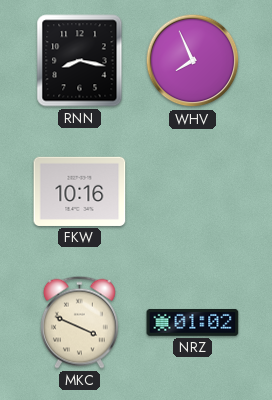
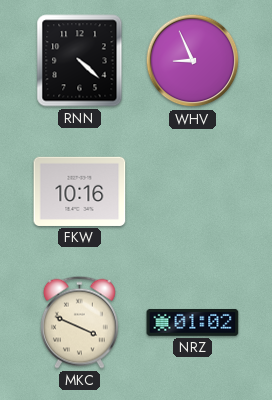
RNN: 8:17 -> 4:22
WHV: 7:56 -> 8:56
